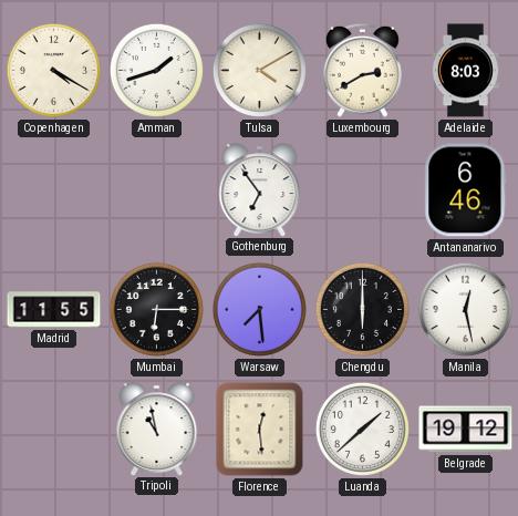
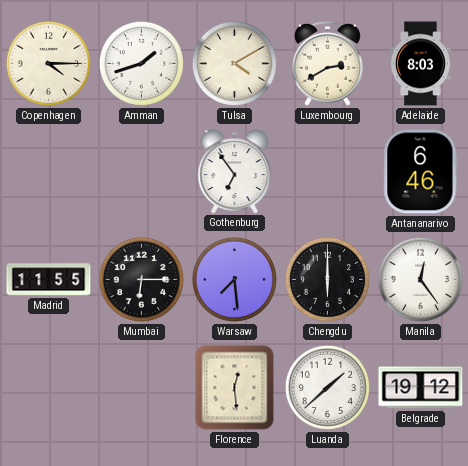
Copenhagen: 4:20 -> 4:15
Manila: 12:28 -> 12:24
Tripoli: 10:58 -> none
